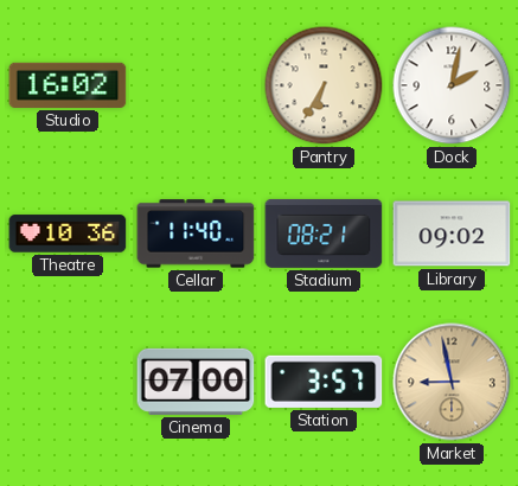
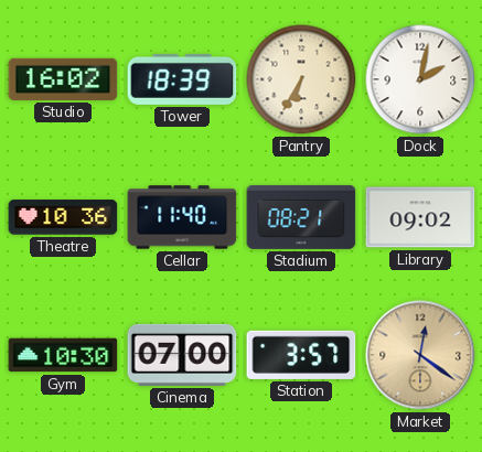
Tower: none -> 18:39
Gym: none -> 10:30
Market: 8:58 -> 12:21
